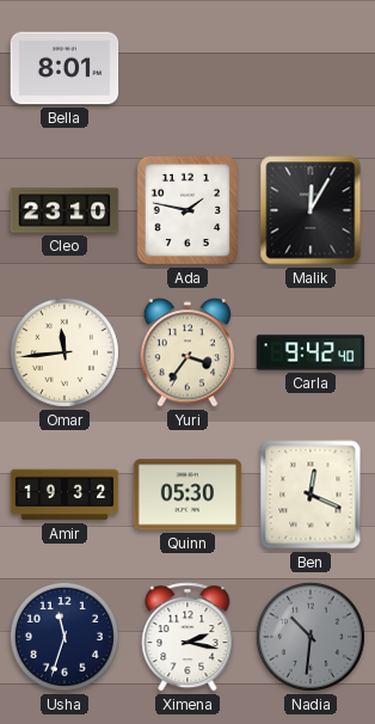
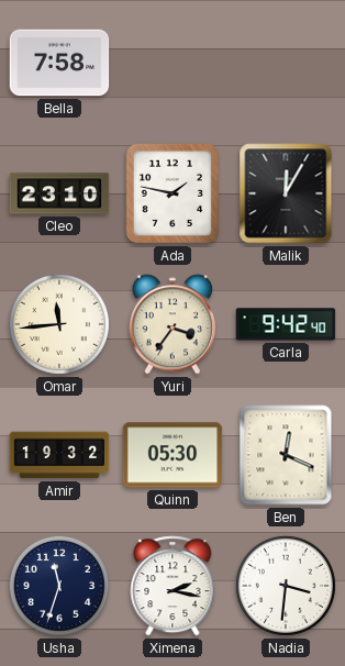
Bella: 8:01 -> 7:58
Nadia: 10:31 -> 3:31
Nadia dial: grey -> white
